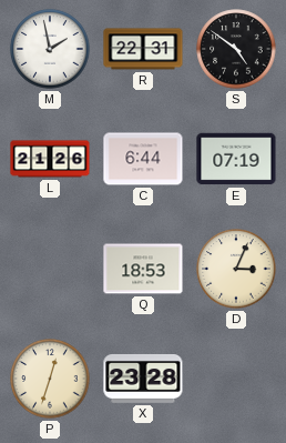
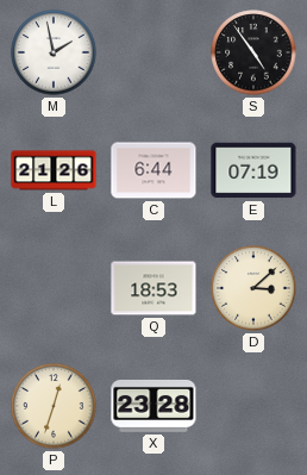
R: 22:31 -> none
S: 4:51 -> 4:54
D: 3:04 -> 3:08
